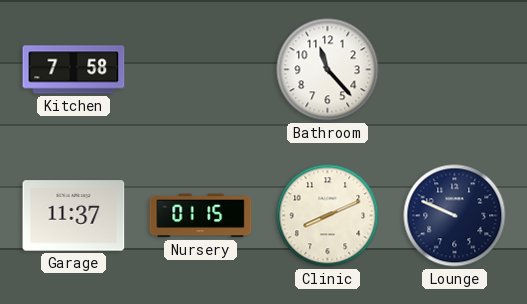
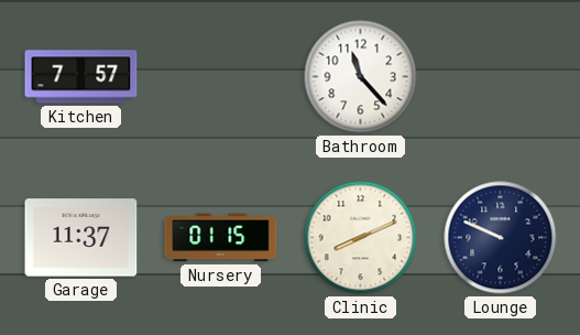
Kitchen: 7:58 -> 7:57
